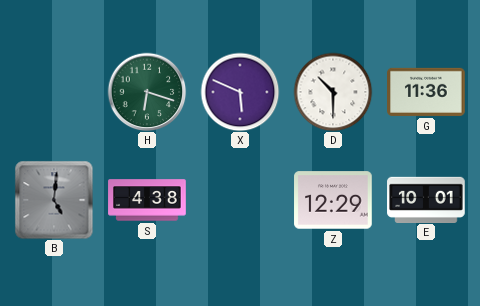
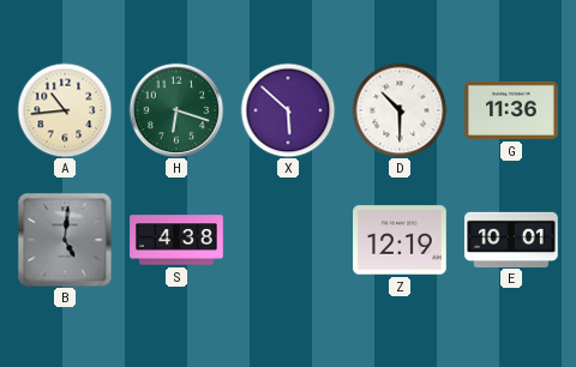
A: none -> 10:44
X: 5:49 -> 5:52
Z: 12:29 -> 12:19
